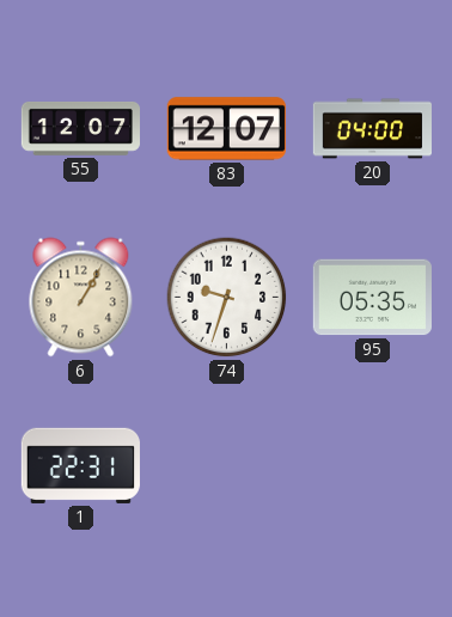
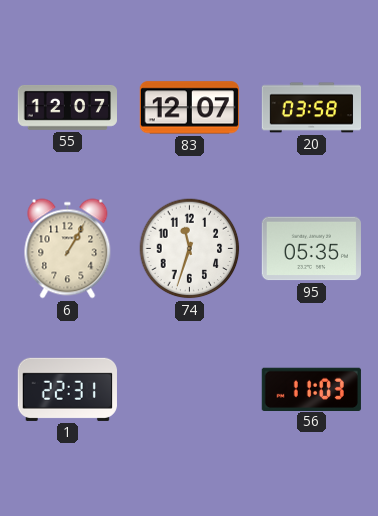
20: 04:00 -> 03:58
74: 9:33 -> 11:33
56: none -> 11:03
